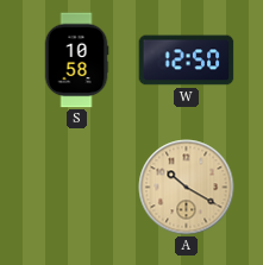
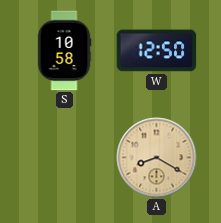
A: 10:20 -> 8:20
